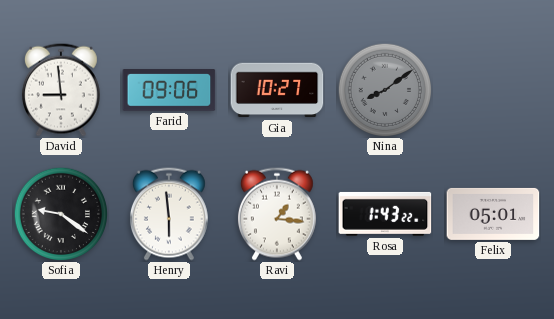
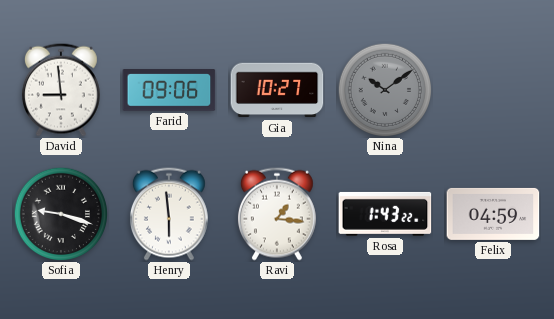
Nina: 8:09 -> 10:09
Sofia: 9:21 -> 9:18
Felix: 05:01 -> 04:59
